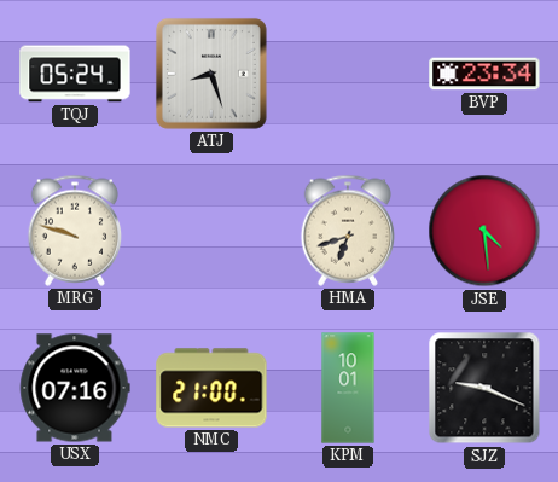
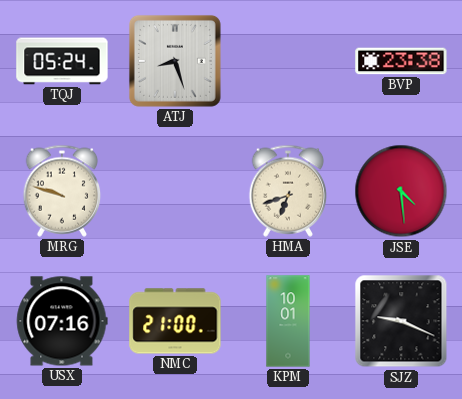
BVP: 23:34 -> 23:38
